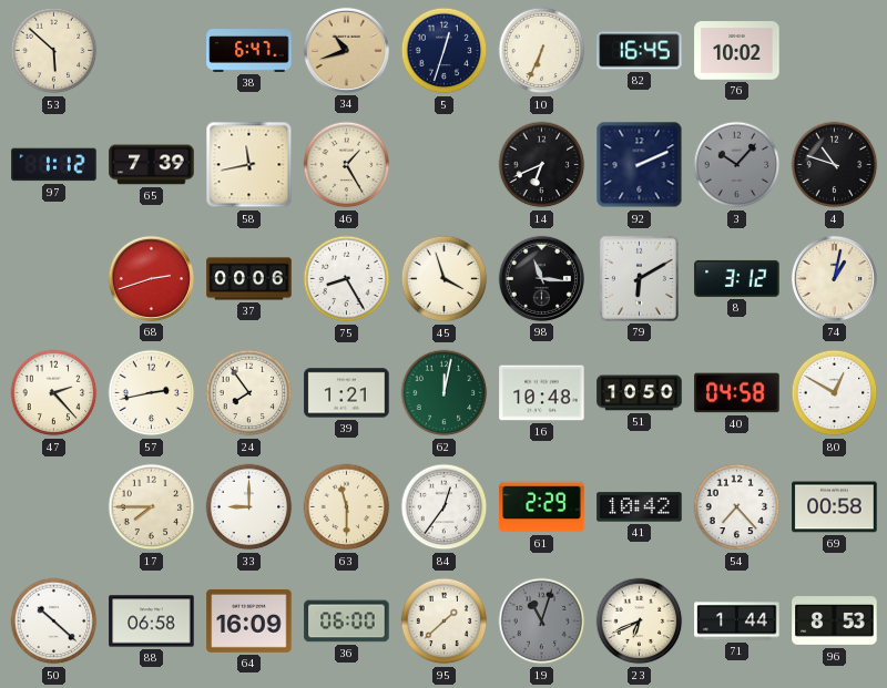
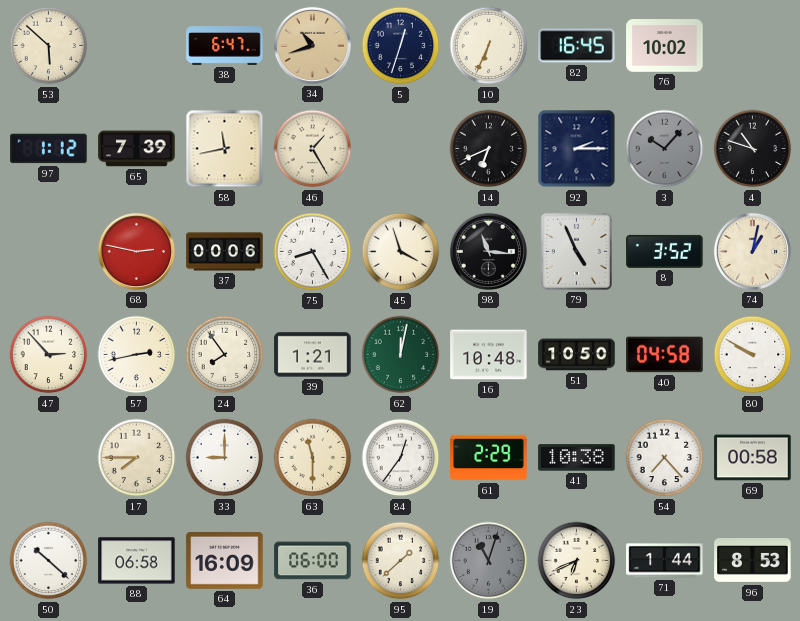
92: 2:11 -> 2:15
68: 2:42 -> 2:47
79: 6:10 -> 4:56
8: 3:12 -> 3:52
47: 2:23 -> 2:53
80: 12:50 -> 9:50
41: 10:42 -> 10:38
